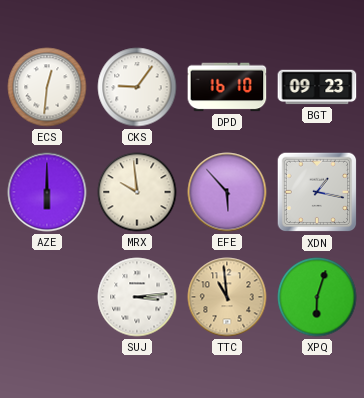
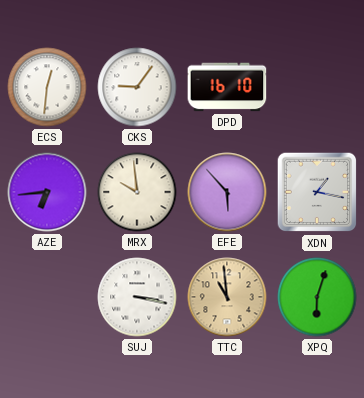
BGT: 09:23 -> none
AZE: 6:00 -> 6:44
SUJ: 3:14 -> 3:17
